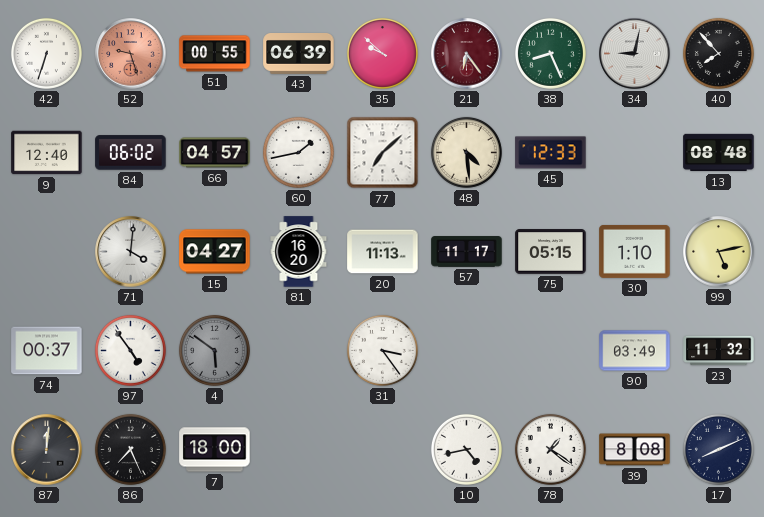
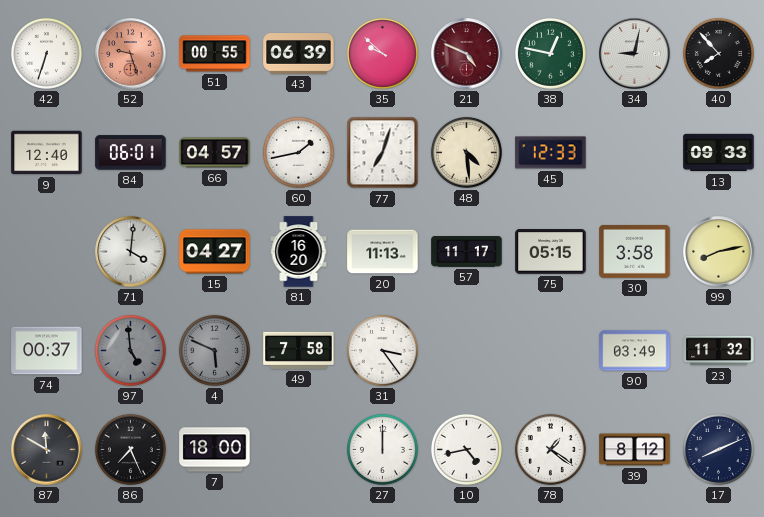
21: 6:24 -> 4:49
38: 8:26 -> 12:47
84: 06:02 -> 06:01
77: 7:08 -> 7:03
13: 08:48 -> 09:33
30: 1:10 -> 3:58
99: 5:13 -> 8:13
97: 4:54 -> 4:59
97 dial: white -> grey
4: 5:51 -> 5:49
49: none -> 7:58
87: 12:01 -> 11:50
27: none -> 12:00
39: 8:08 -> 8:12
